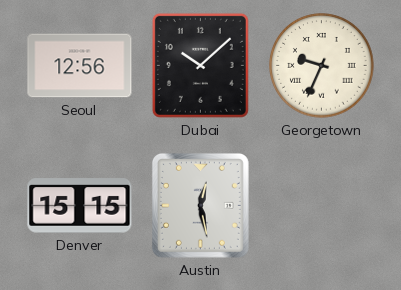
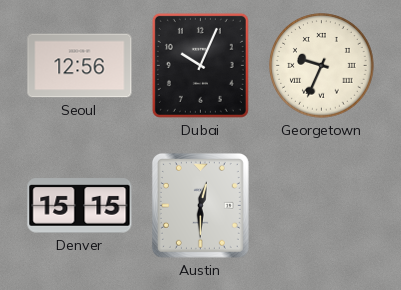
Dubai: 10:08 -> 10:04
Austin: 12:28 -> 12:30
